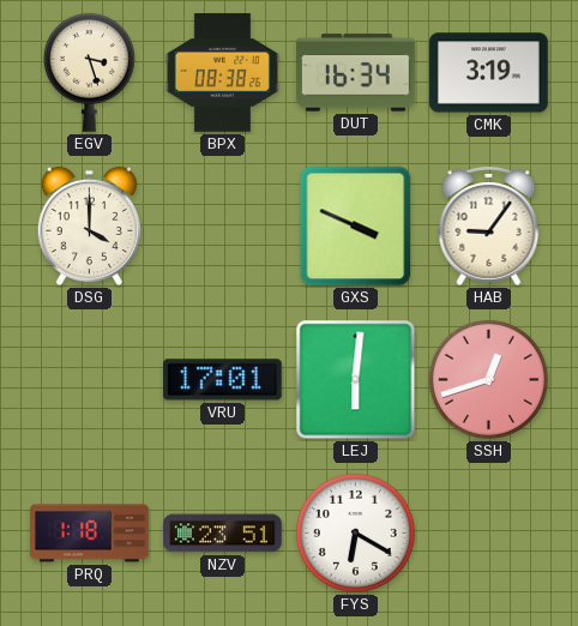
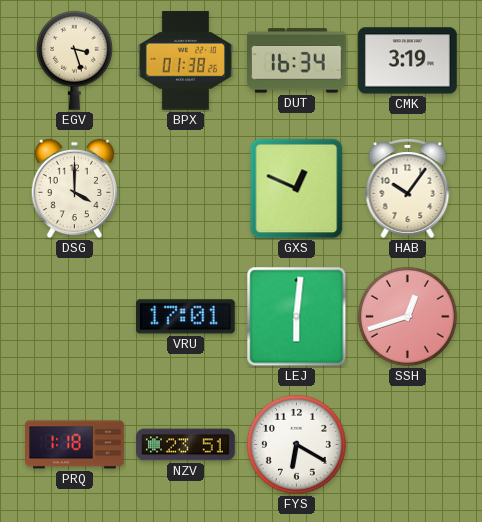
BPX: 08:38 -> 01:38
GXS: 3:49 -> 12:49
HAB: 9:06 -> 10:06
